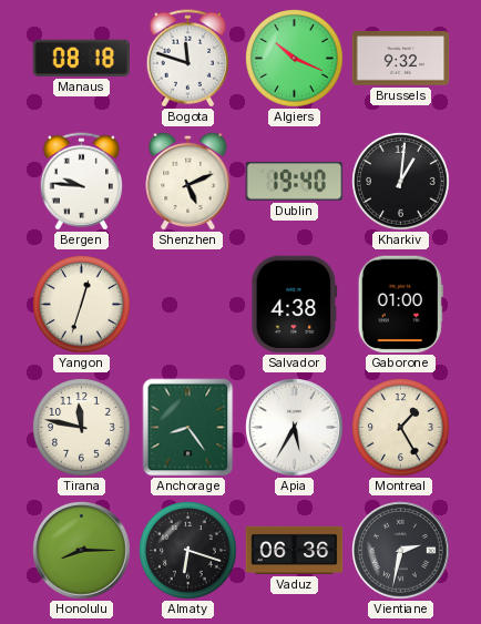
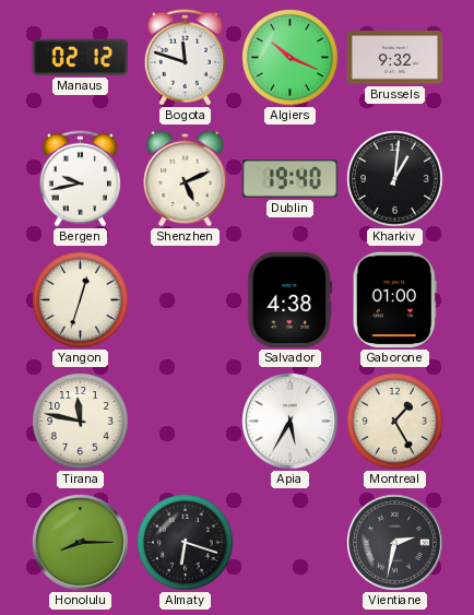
Manaus: 08:18 -> 02:12
Bergen: 9:46 -> 9:43
Anchorage: 8:24 -> none
Vaduz: 06:36 -> none
